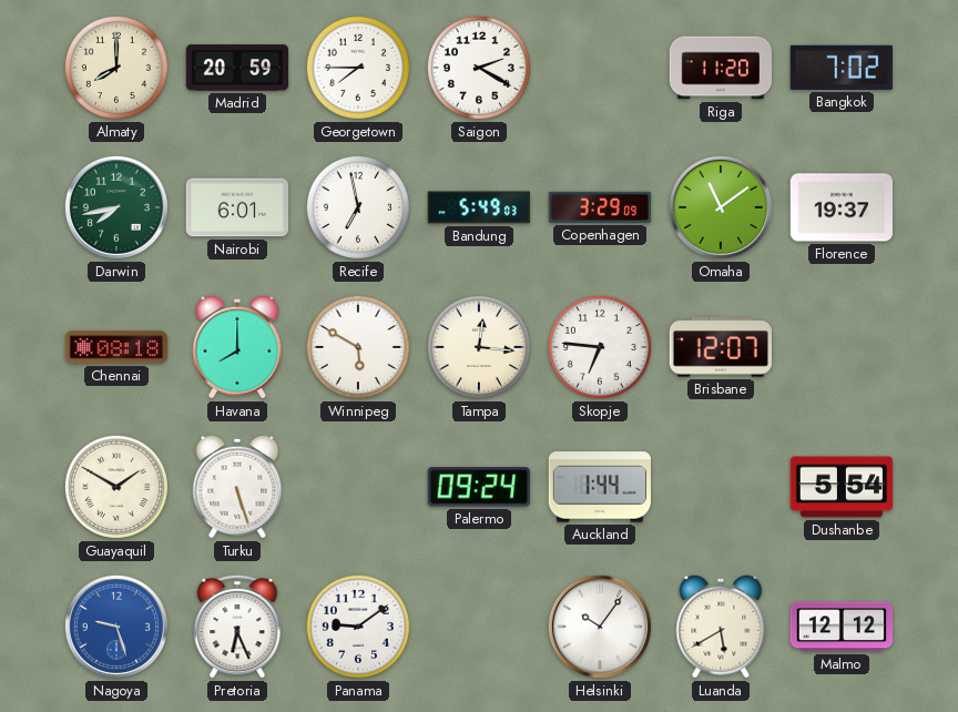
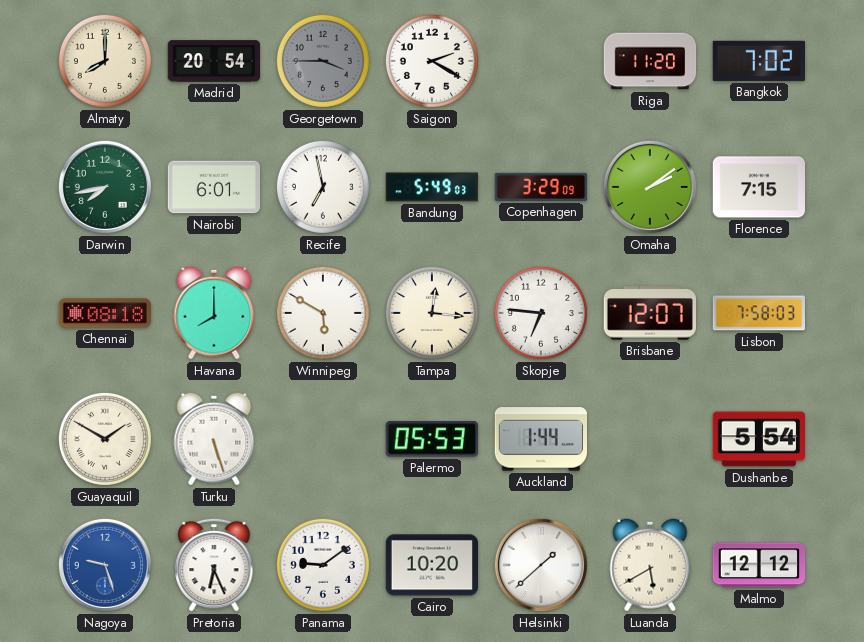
Madrid: 20:59 -> 20:54
Georgetown: 7:45 -> 3:45
Georgetown dial: white -> grey
Omaha: 11:09 -> 2:09
Florence: 19:37 -> 7:15
Lisbon: none -> 7:58
Palermo: 09:24 -> 05:53
Cairo: none -> 10:20
Helsinki: 10:06 -> 1:38
